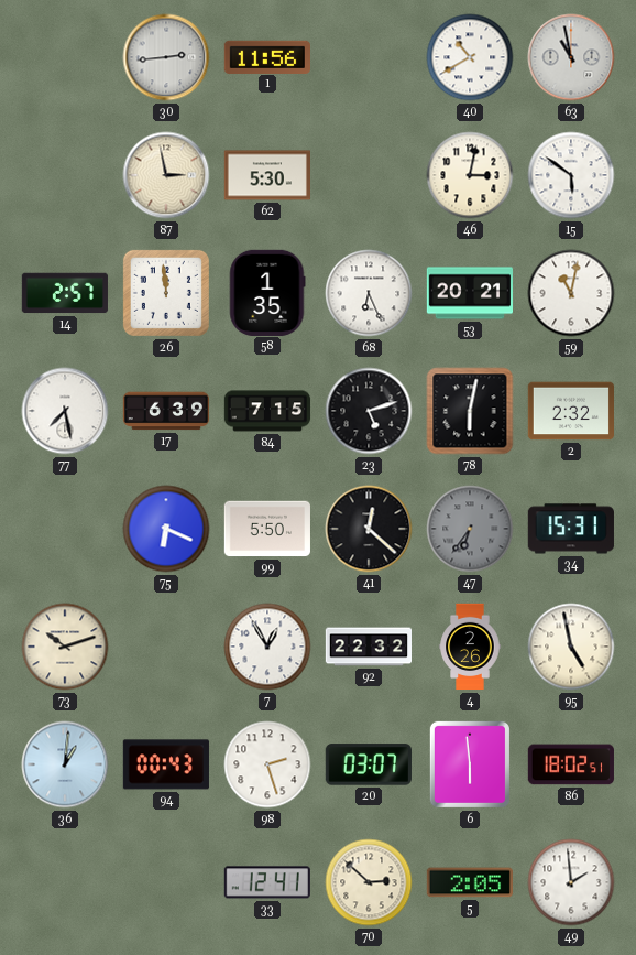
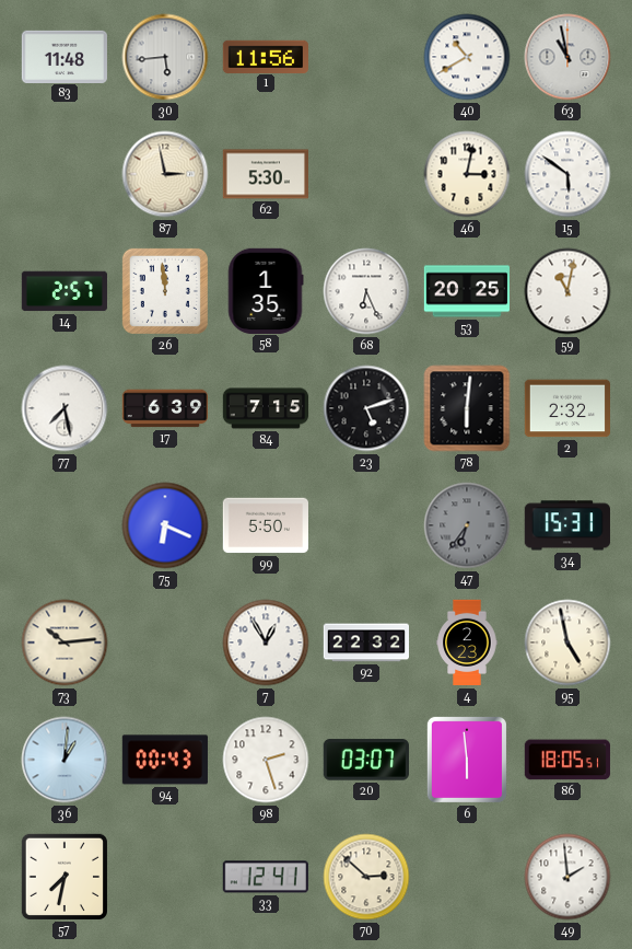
83: none -> 11:48
30: 2:44 -> 5:44
53: 20:21 -> 20:25
78: 6:02 -> 6:01
41: 12:22 -> none
73: 10:12 -> 10:14
4: 2:26 -> 2:23
86: 18:02 -> 18:05
57: none -> 7:32
5: 2:05 -> none
